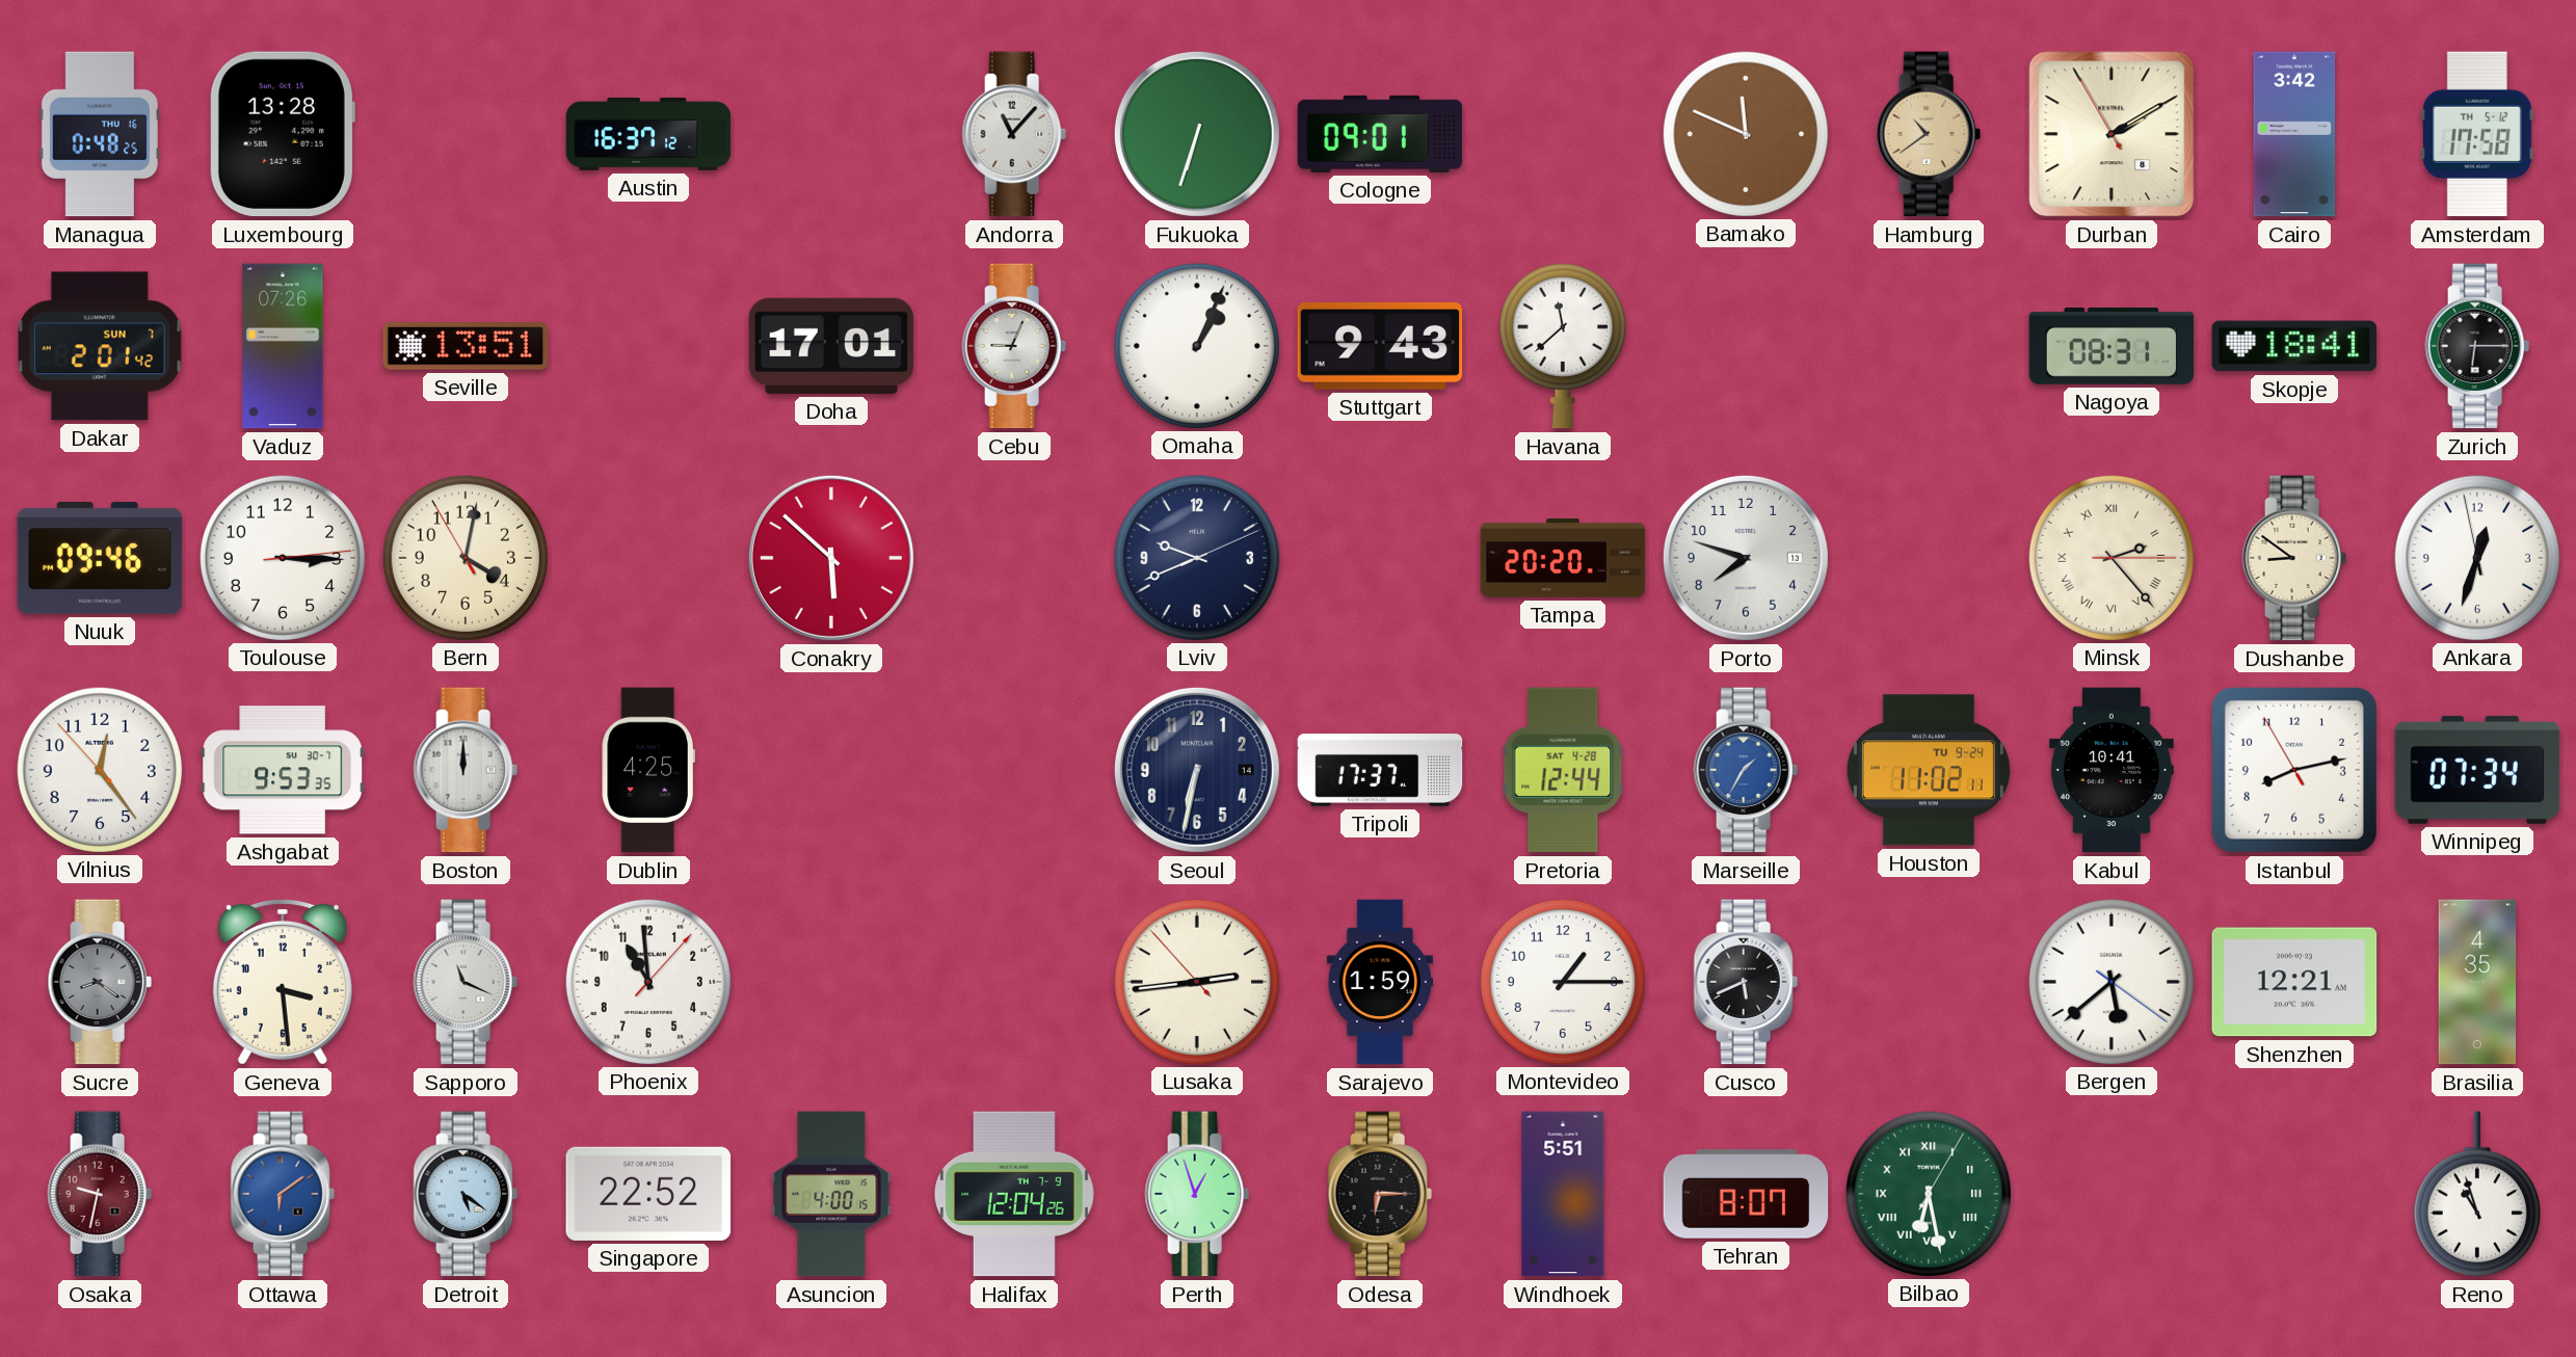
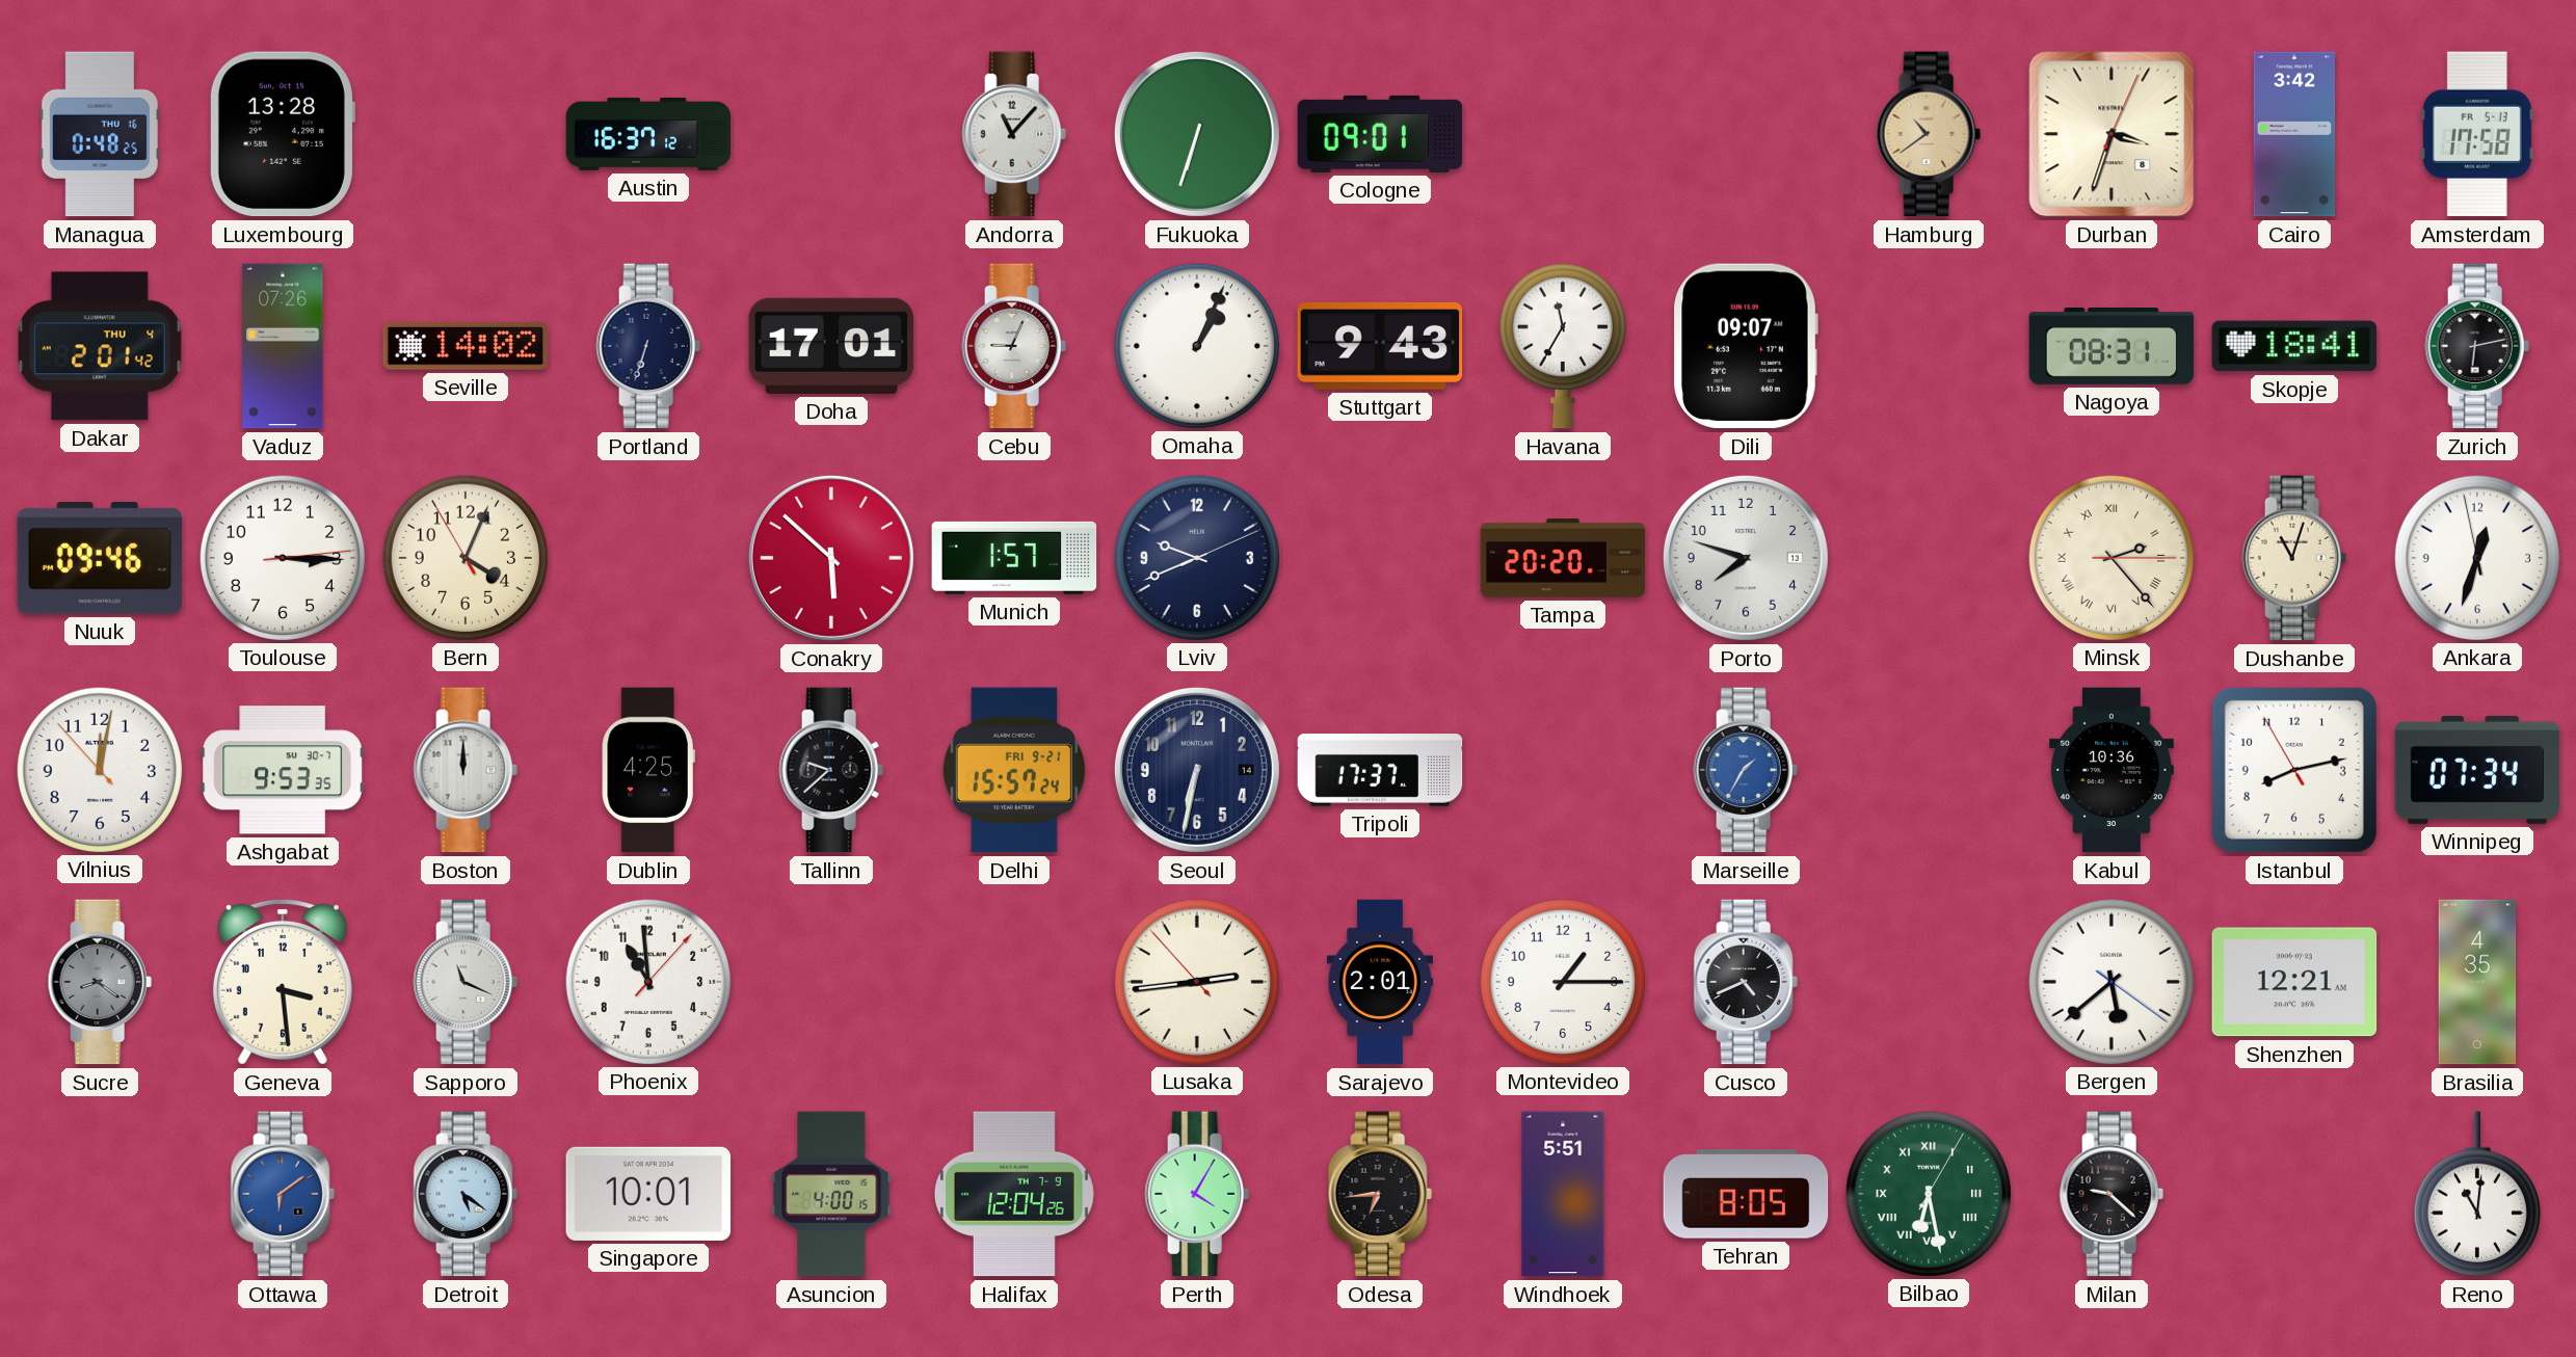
Bamako: 11:49 -> none
Durban: 2:09 -> 3:33
Amsterdam date: TH 5-12 -> FR 5-13
Dakar date: SUN 7 -> THU 4
Seville: 13:51 -> 14:02
Portland: none -> 6:33
Havana: 11:38 -> 11:35
Dili: none -> 09:07
Zurich: 6:15 -> 6:13
Bern: 4:01 -> 4:03
Munich: none -> 1:57
Dushanbe: 8:51 -> 11:03
Vilnius: 12:23 -> 12:01
Tallinn: none -> 9:38
Delhi: none -> 15:57
Pretoria: 12:44 -> none
Houston: 11:02 -> none
Kabul: 10:41 -> 10:36
Sarajevo: 1:59 -> 2:01
Cusco: 5:41 -> 4:41
Osaka: 9:32 -> none
Singapore: 22:52 -> 10:01
Perth: 12:57 -> 4:05
Odesa: 6:15 -> 6:44
Tehran: 8:07 -> 8:05
Milan: none -> 9:22
Reno: 10:57 -> 11:01
